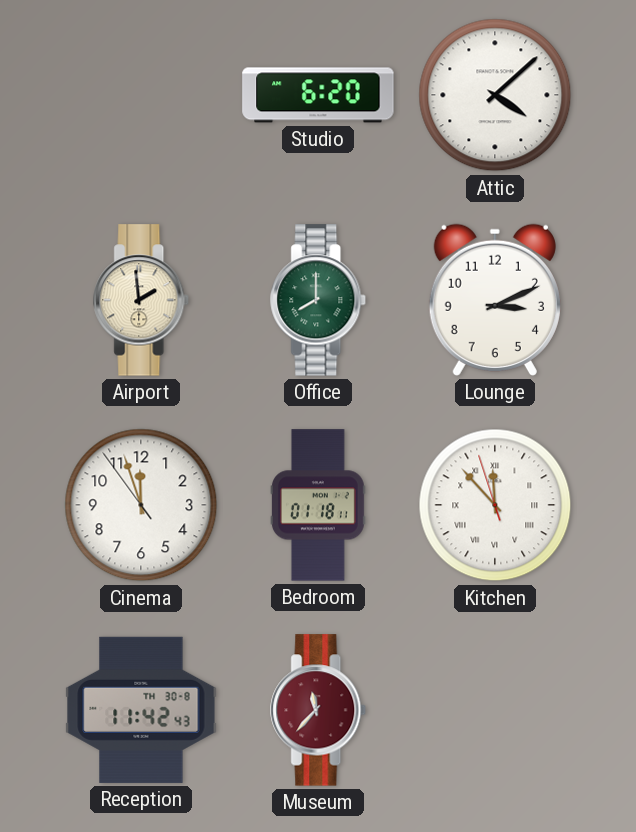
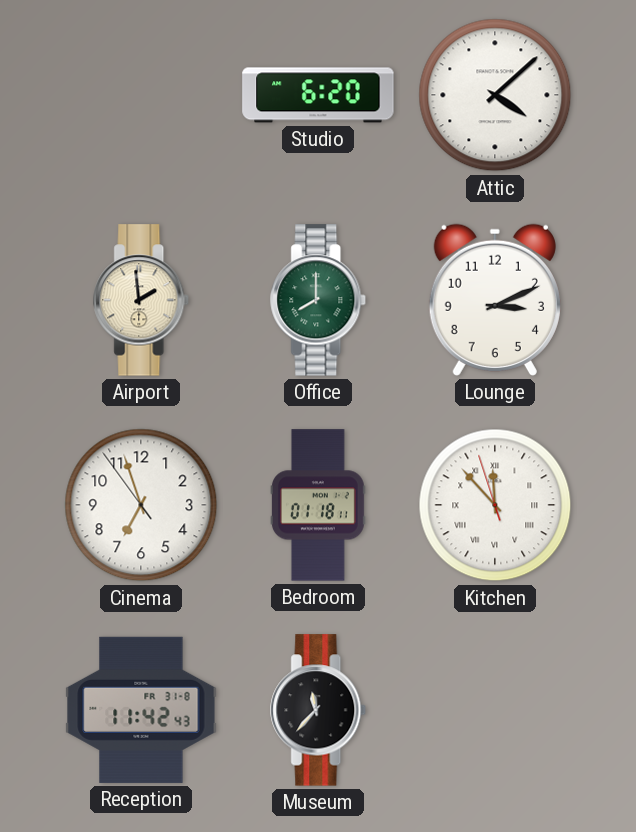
Cinema: 11:56 -> 6:56
Reception date: TH 30-8 -> FR 31-8
Museum dial: burgundy -> black
